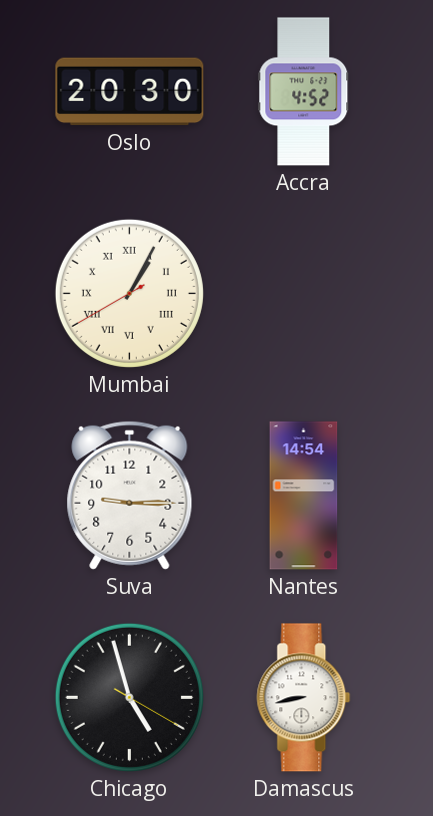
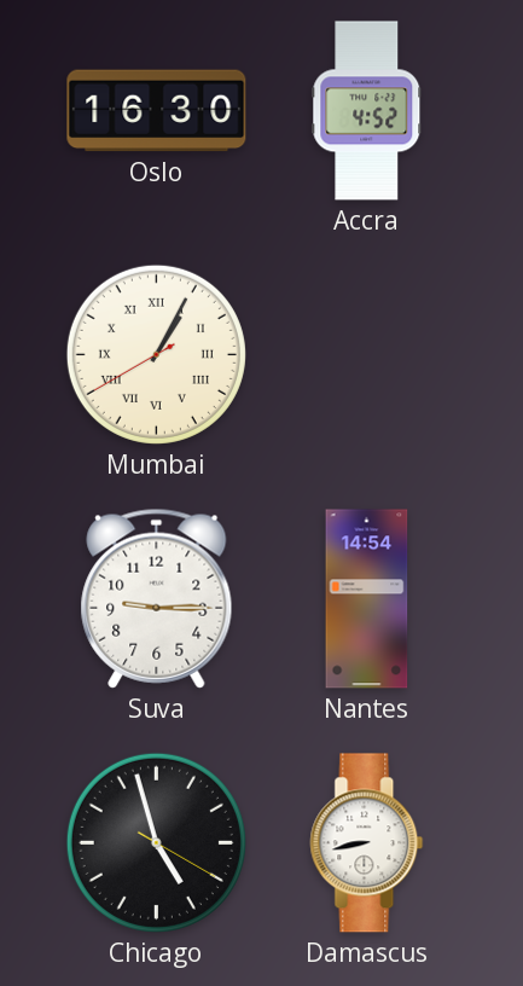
Oslo: 20:30 -> 16:30
